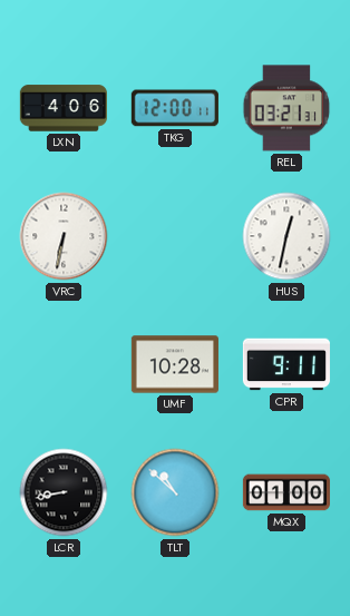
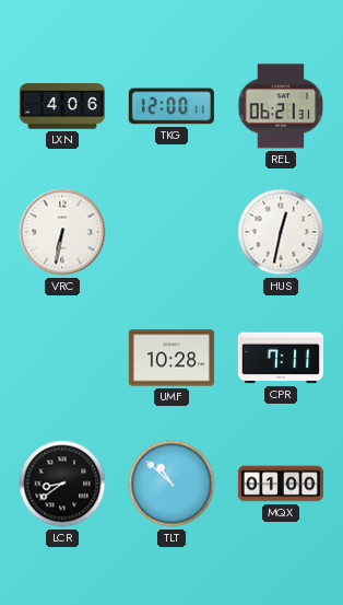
REL: 03:21 -> 06:21
CPR: 9:11 -> 7:11
LCR: 8:43 -> 8:39
